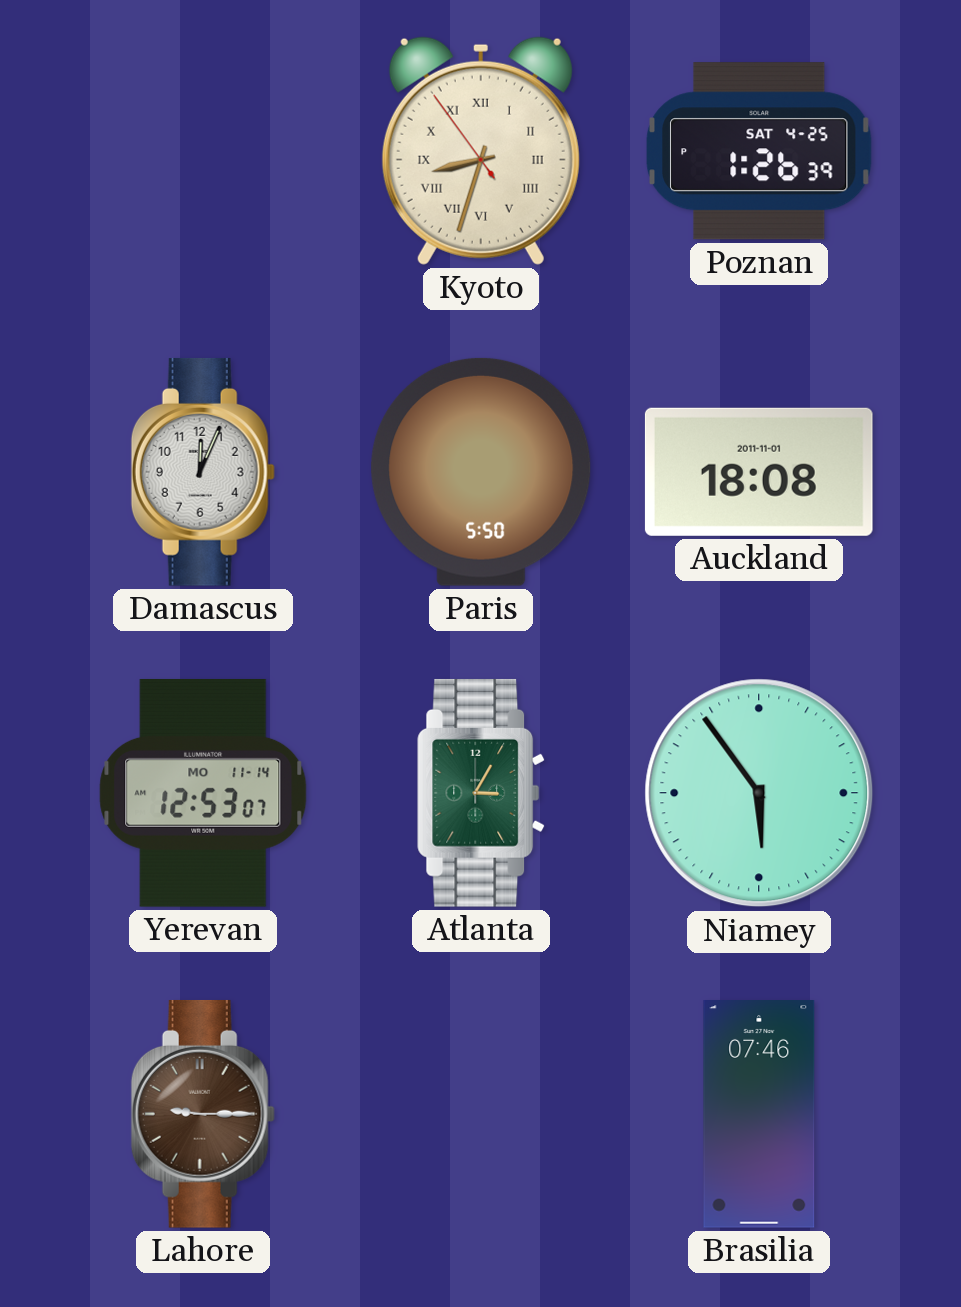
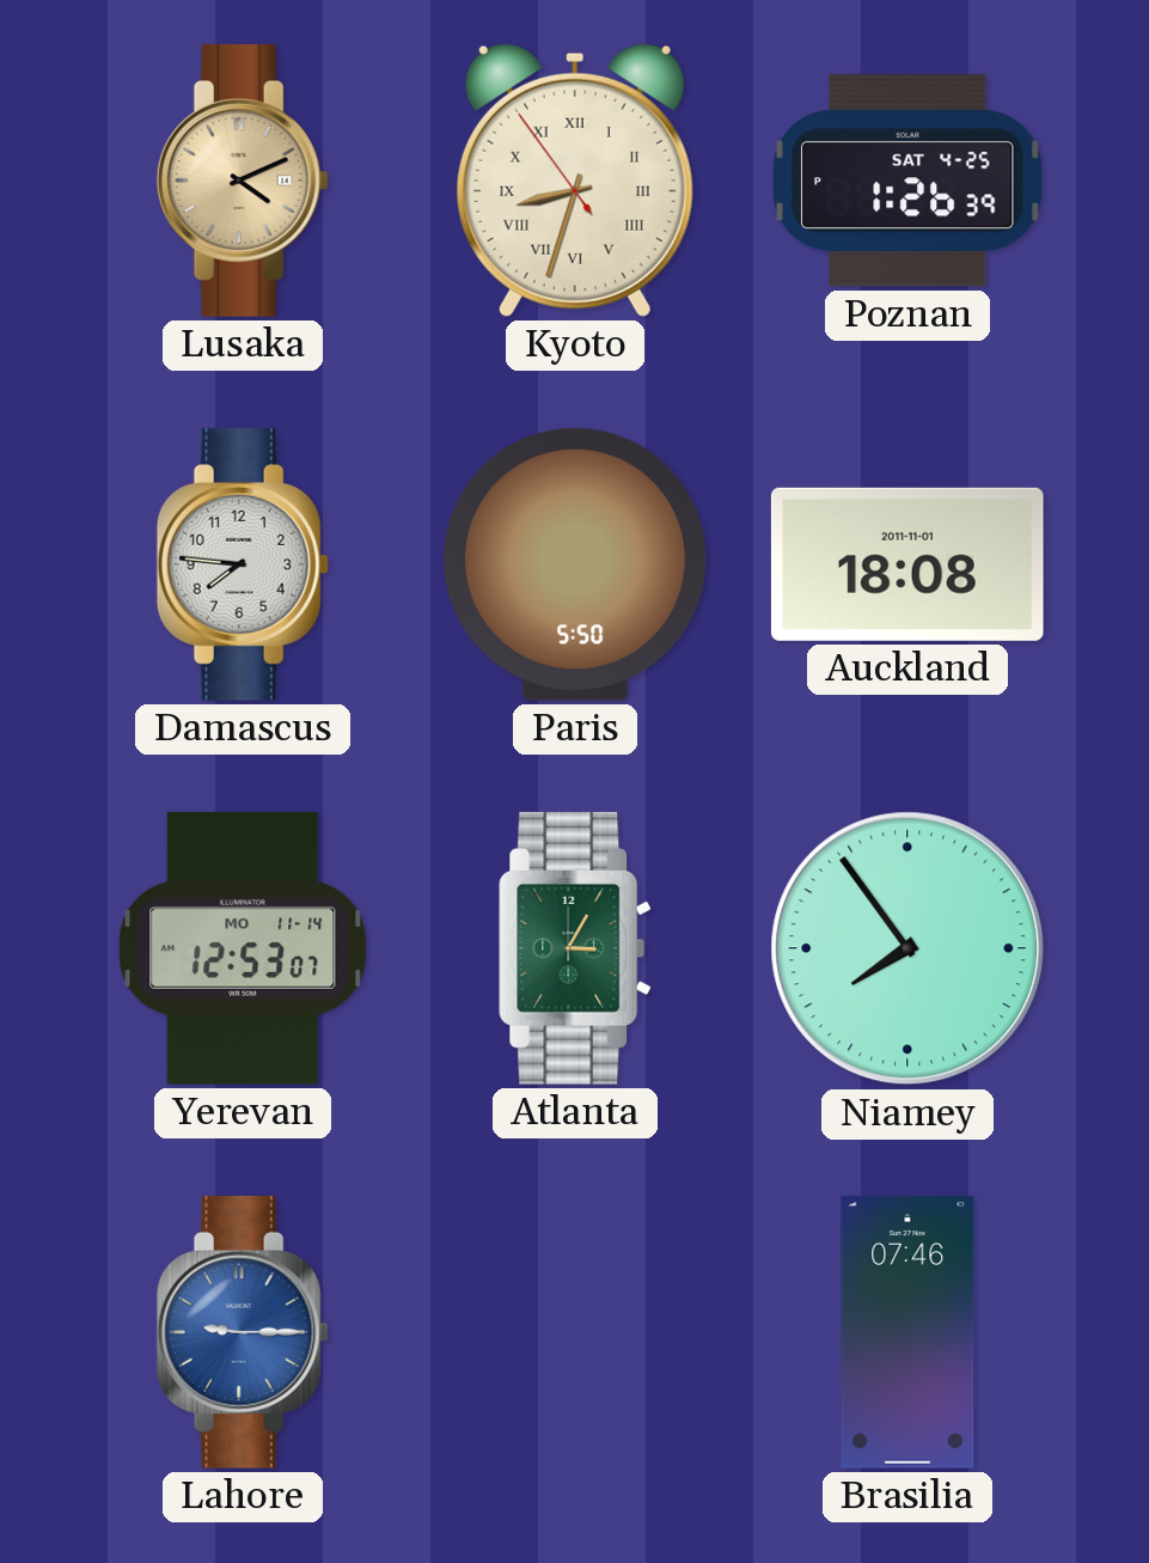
Lusaka: none -> 4:11
Damascus: 12:04 -> 7:46
Niamey: 5:54 -> 7:54
Lahore dial: brown -> blue
